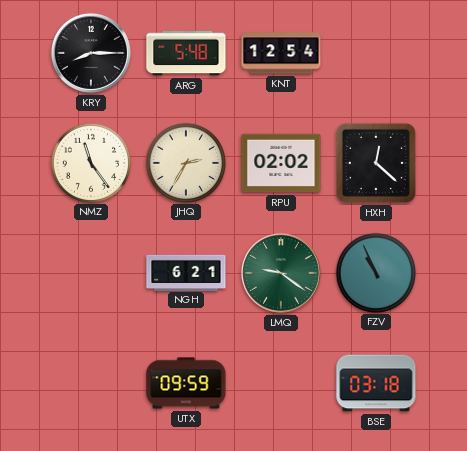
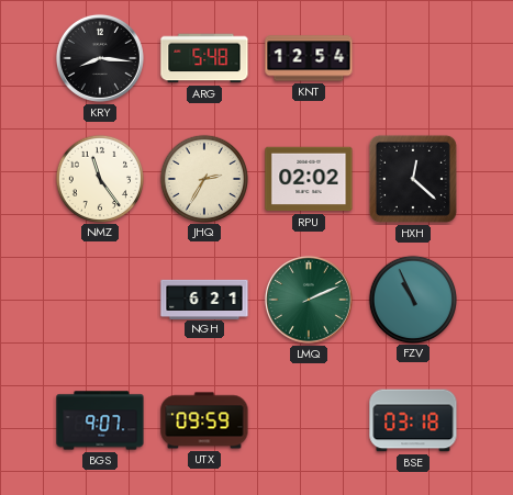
KRY: 8:15 -> 8:16
LMQ: 9:21 -> 2:11
BGS: none -> 9:07
